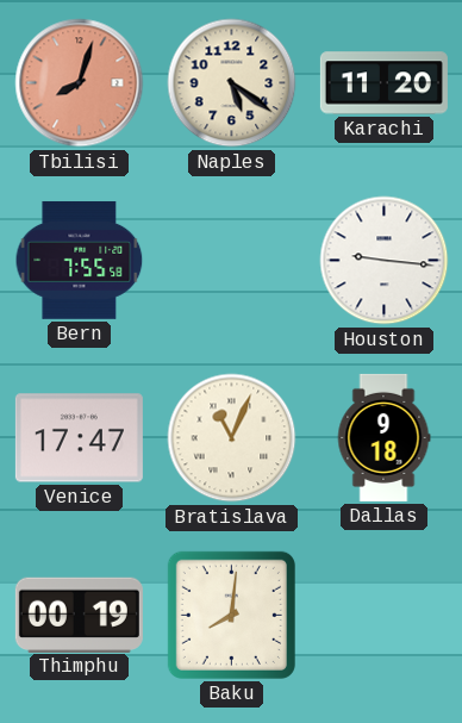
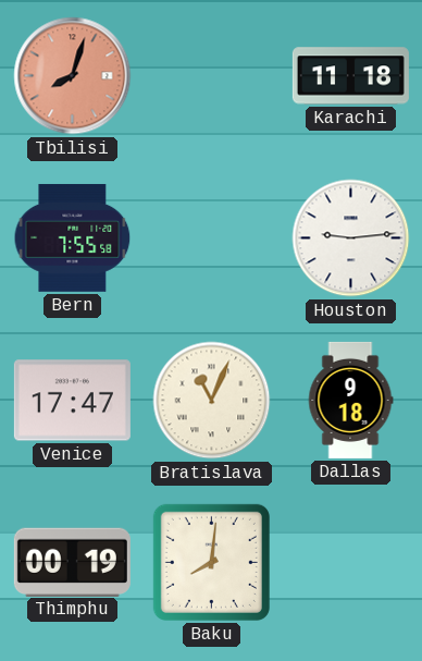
Naples: 5:21 -> none
Karachi: 11:20 -> 11:18
Houston: 9:16 -> 9:14
